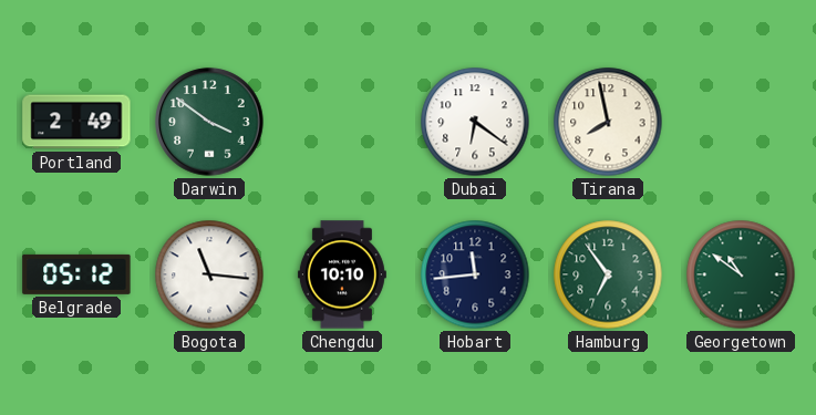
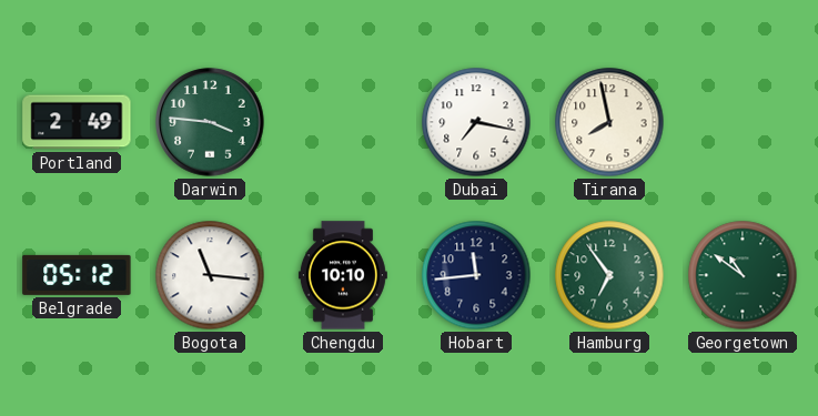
Darwin: 3:51 -> 3:46
Dubai: 6:21 -> 7:17
